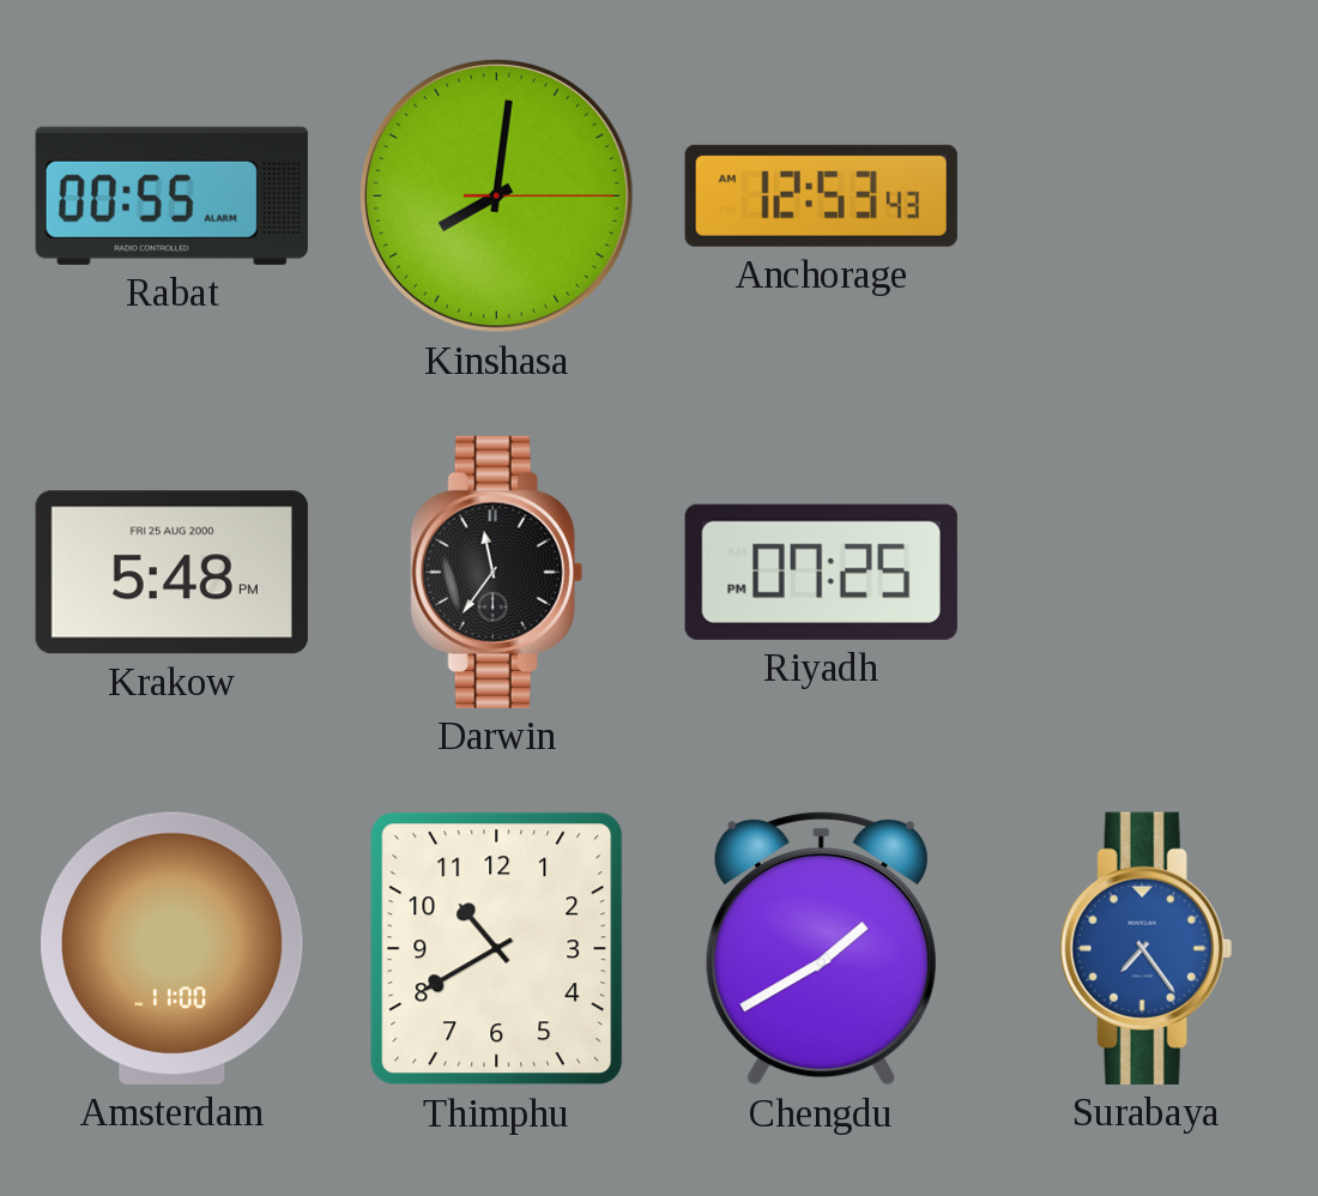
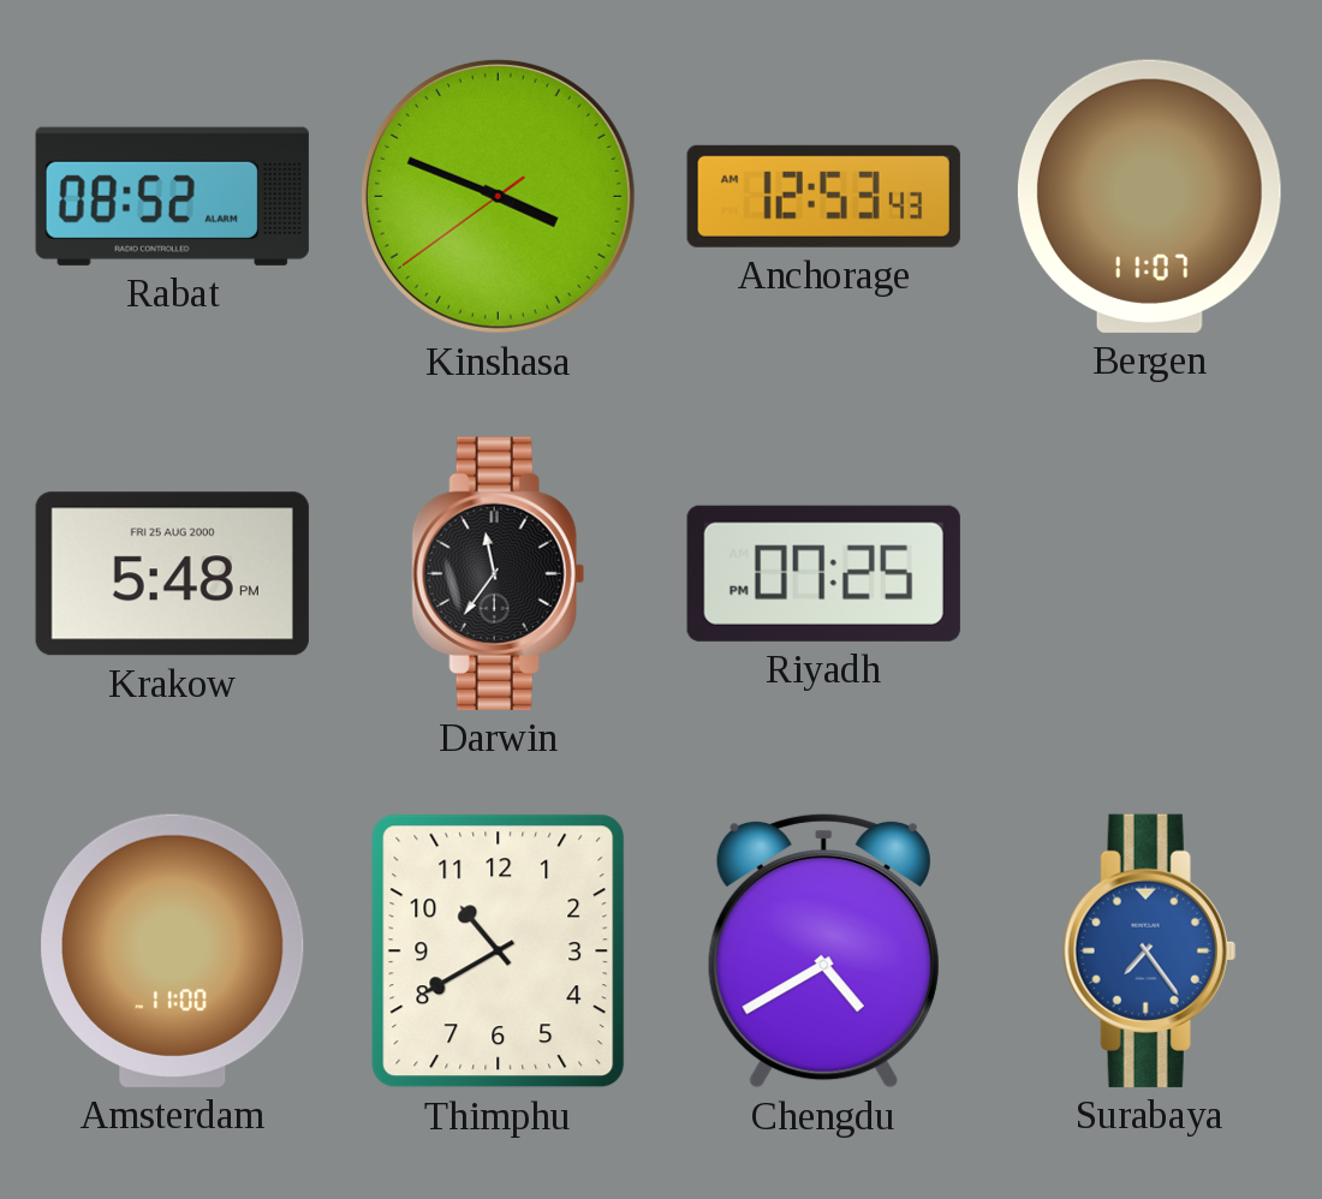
Rabat: 00:55 -> 08:52
Kinshasa: 8:01 -> 3:48
Bergen: none -> 11:07
Chengdu: 1:40 -> 4:40
